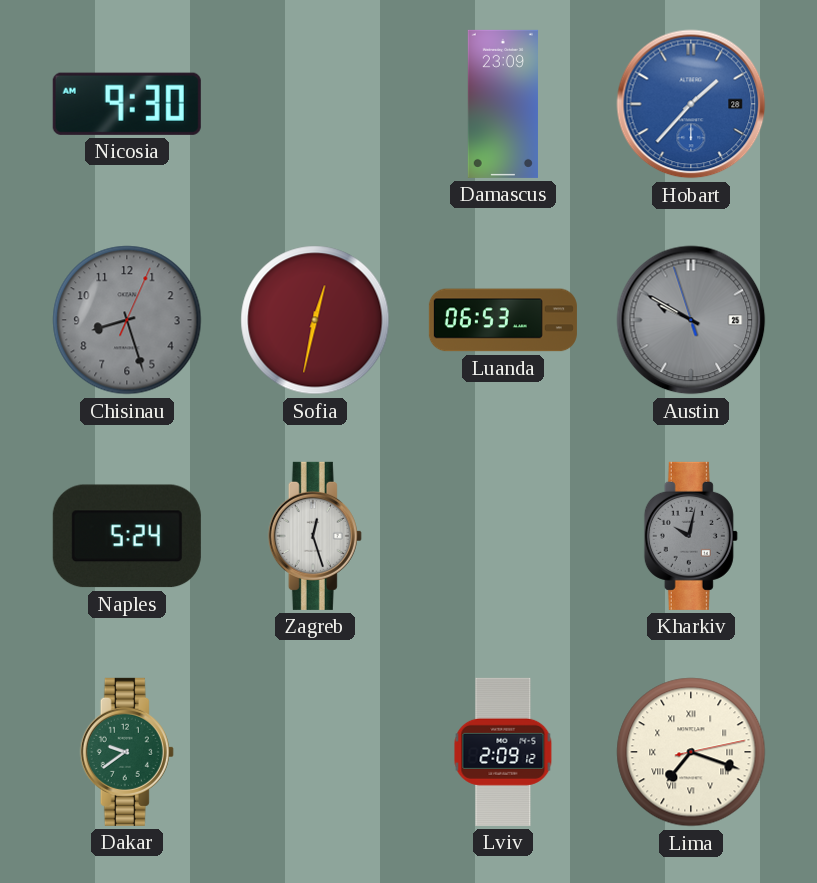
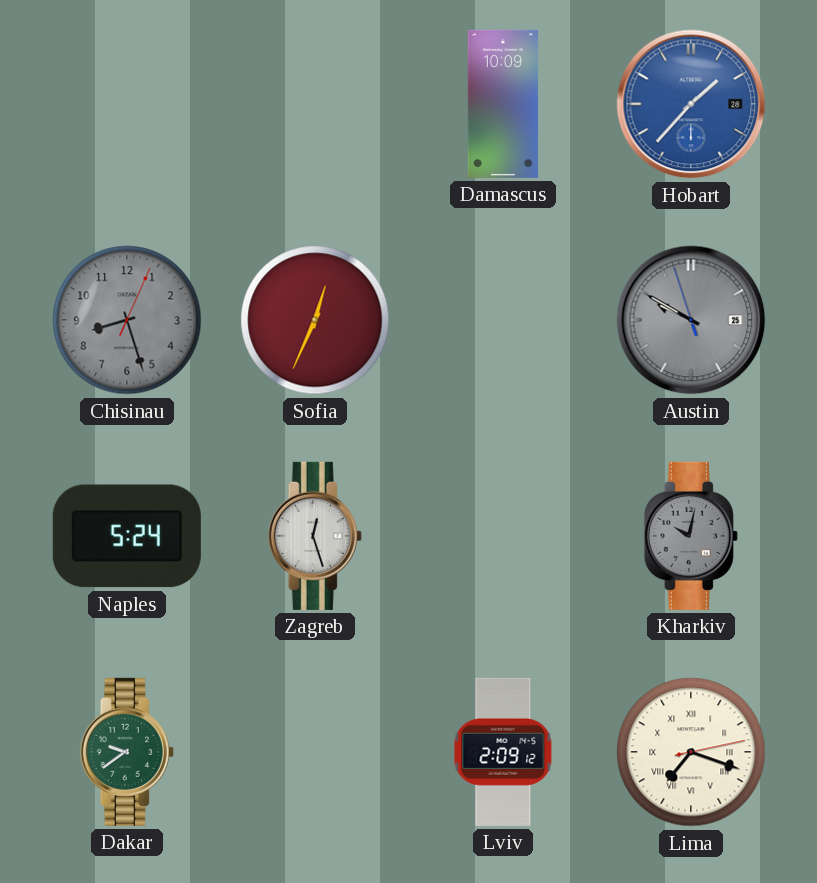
Nicosia: 9:30 -> none
Damascus: 23:09 -> 10:09
Sofia: 12:32 -> 12:34
Luanda: 06:53 -> none
